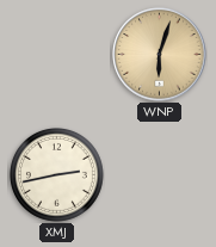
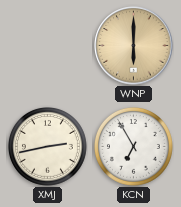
WNP: 6:03 -> 6:00
KCN: none -> 6:55
